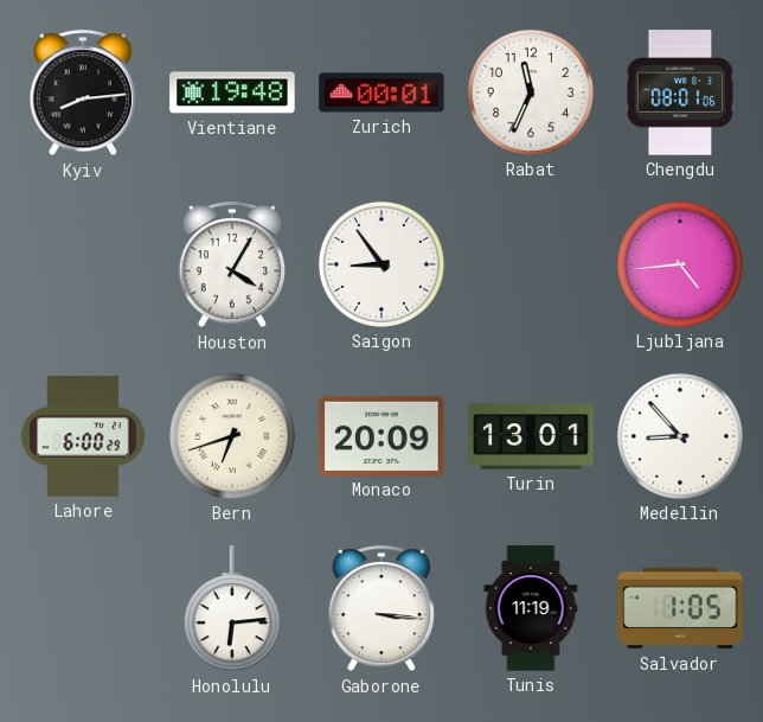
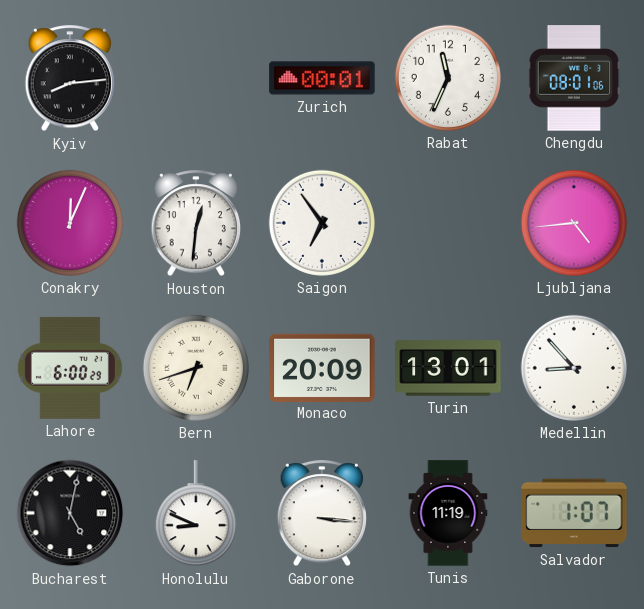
Vientiane: 19:48 -> none
Conakry: none -> 12:04
Houston: 4:05 -> 12:31
Saigon: 8:54 -> 6:54
Bucharest: none -> 5:02
Honolulu: 6:14 -> 8:49
Salvador: 1:05 -> 1:07
